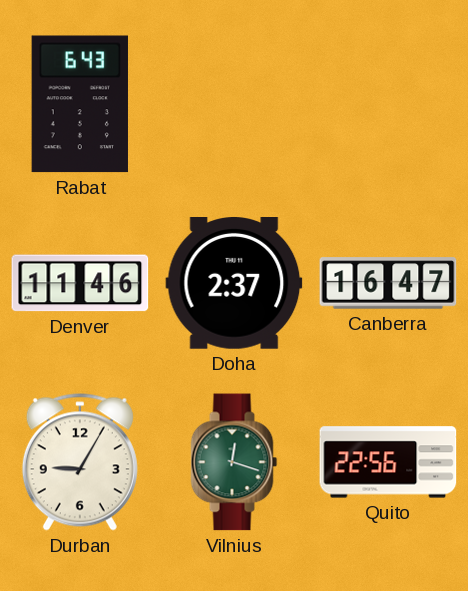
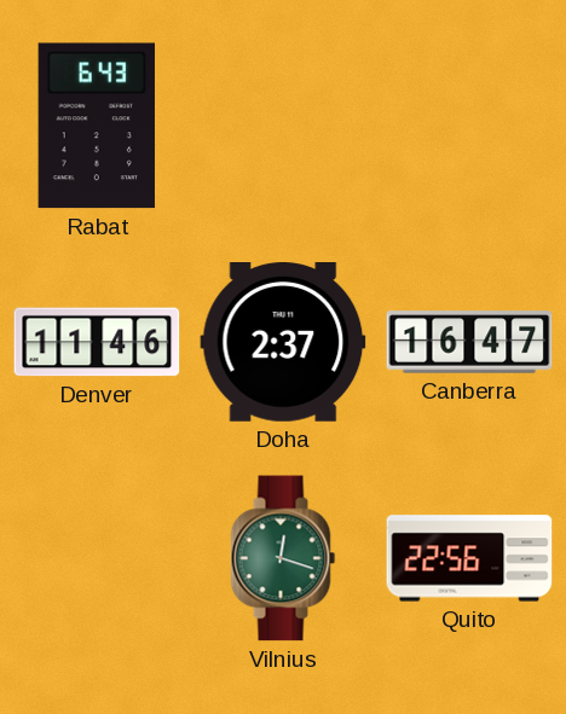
Durban: 9:05 -> none
